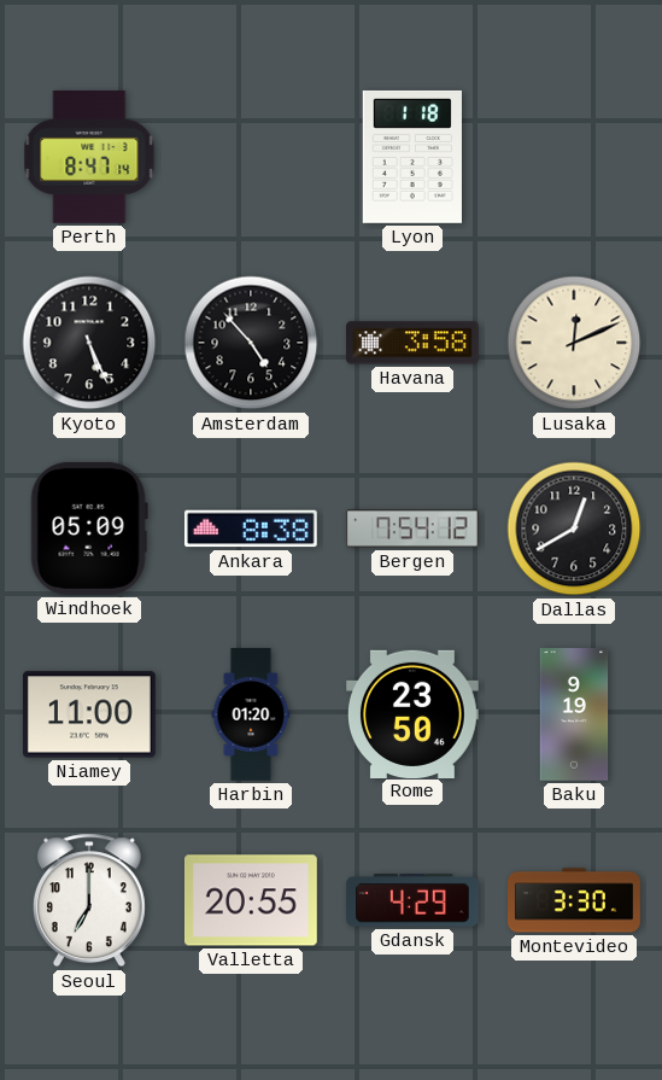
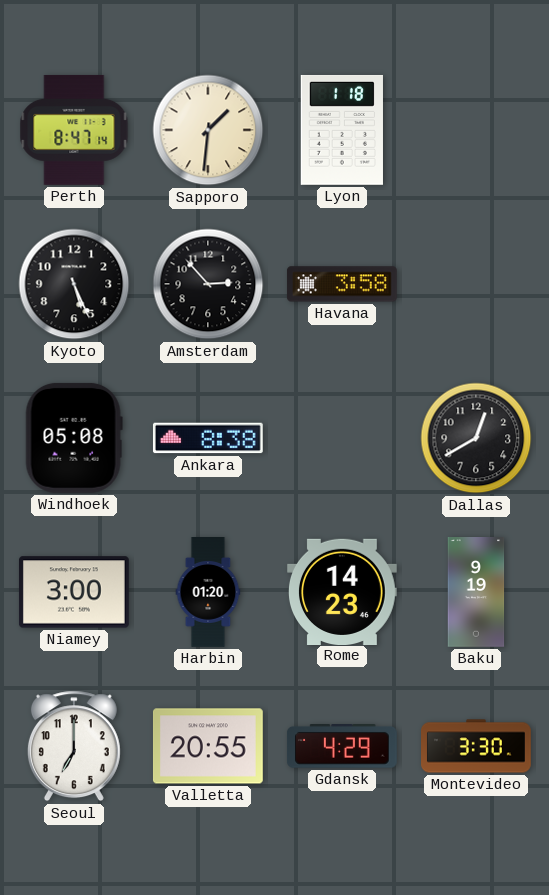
Sapporo: none -> 1:31
Amsterdam: 4:53 -> 2:53
Lusaka: 12:11 -> none
Windhoek: 05:09 -> 05:08
Bergen: 7:54 -> none
Niamey: 11:00 -> 3:00
Rome: 23:50 -> 14:23
